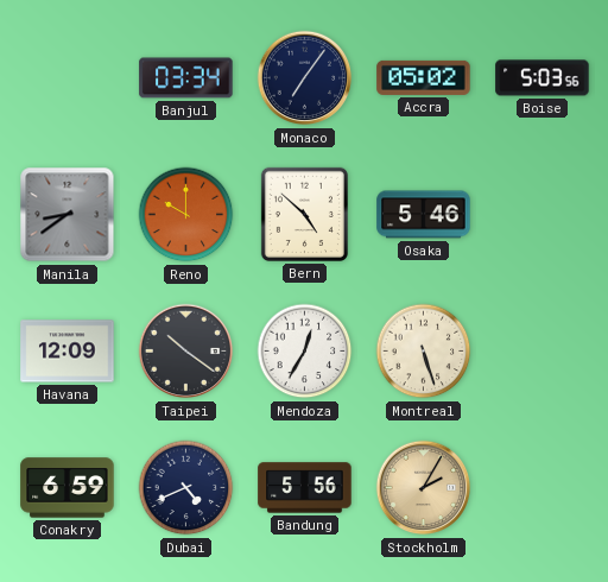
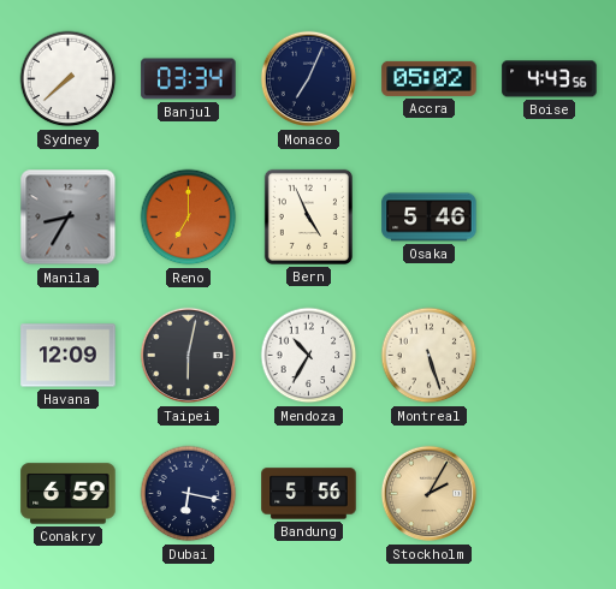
Sydney: none -> 7:38
Monaco: 7:06 -> 7:04
Boise: 5:03 -> 4:43
Manila: 8:39 -> 8:35
Reno: 10:00 -> 7:00
Bern: 4:52 -> 4:56
Taipei: 10:21 -> 6:02
Mendoza: 12:35 -> 10:35
Dubai: 4:41 -> 6:17
